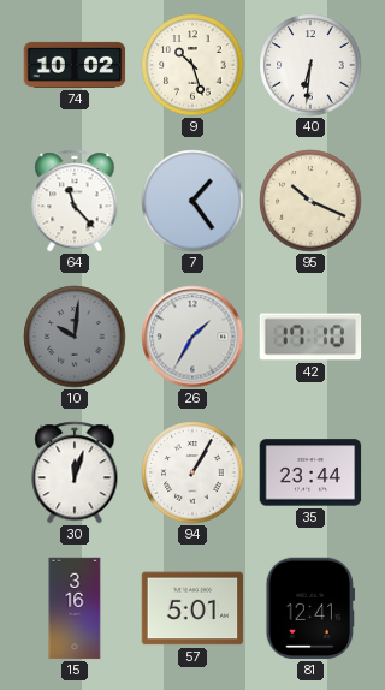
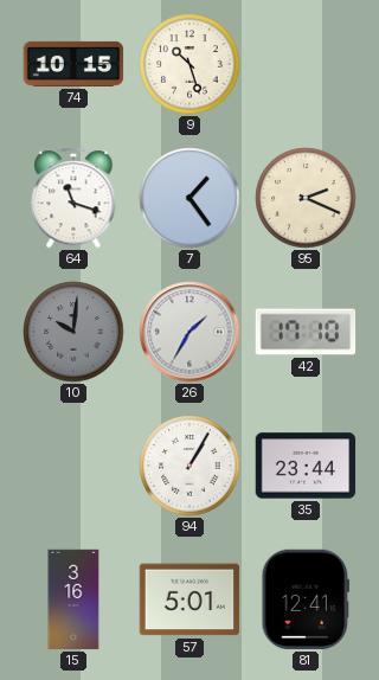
74: 10:02 -> 10:15
40: 6:31 -> none
64: 11:23 -> 11:18
95: 10:19 -> 2:19
30: 12:03 -> none
